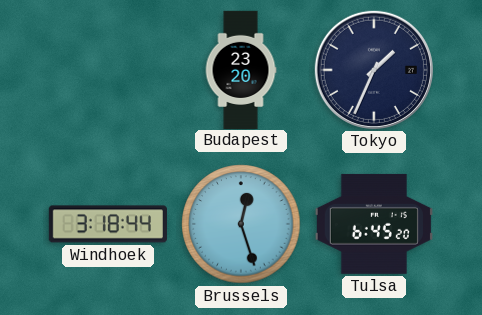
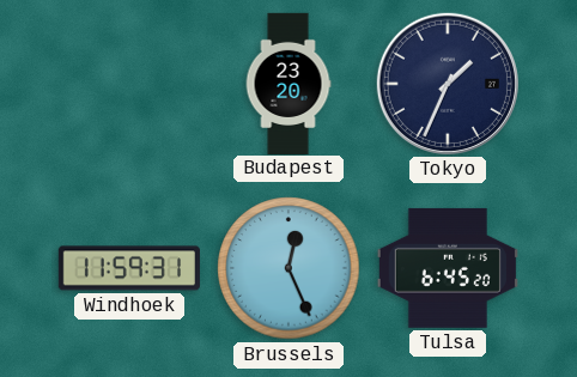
Windhoek: 3:18 -> 11:59
Brussels: 12:27 -> 12:26
